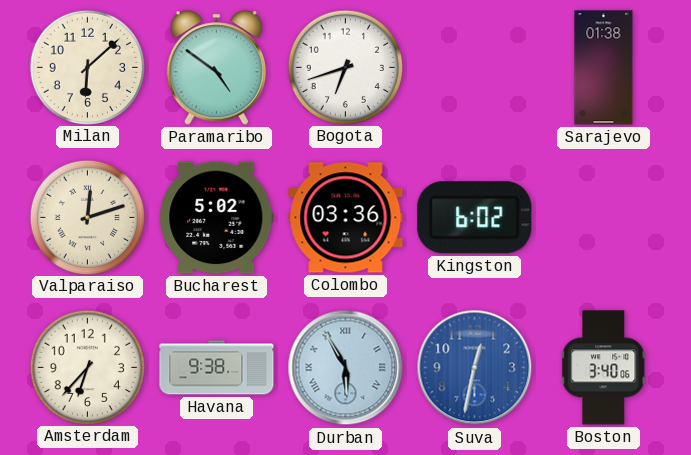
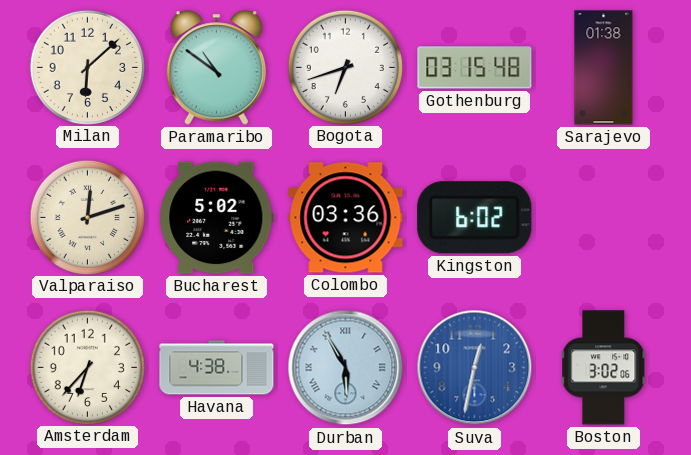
Paramaribo: 4:51 -> 10:51
Gothenburg: none -> 03:15
Havana: 9:38 -> 4:38
Boston: 3:40 -> 3:02
